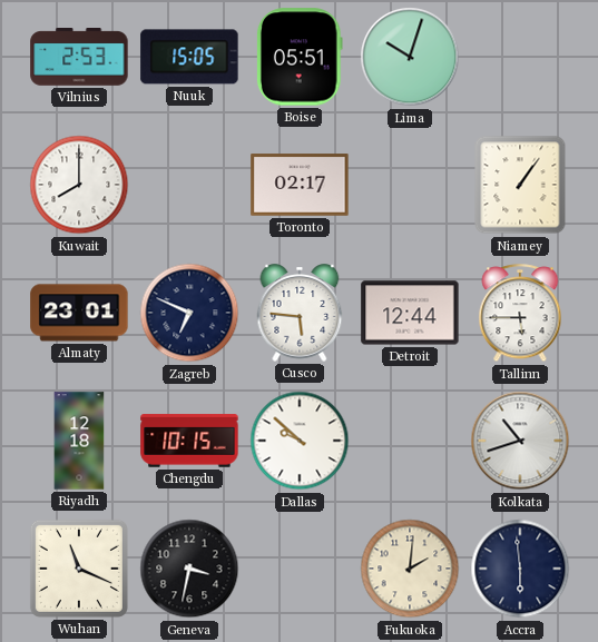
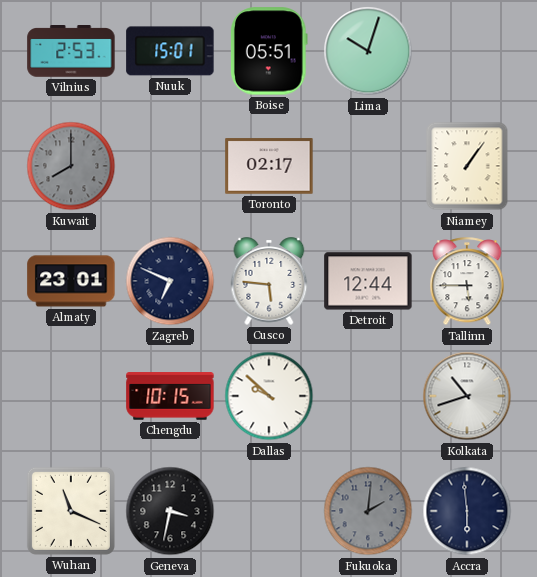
Nuuk: 15:05 -> 15:01
Kuwait dial: white -> grey
Riyadh: 12:18 -> none
Fukuoka dial: cream -> grey
